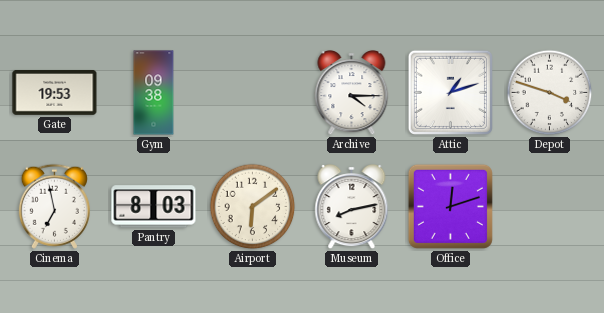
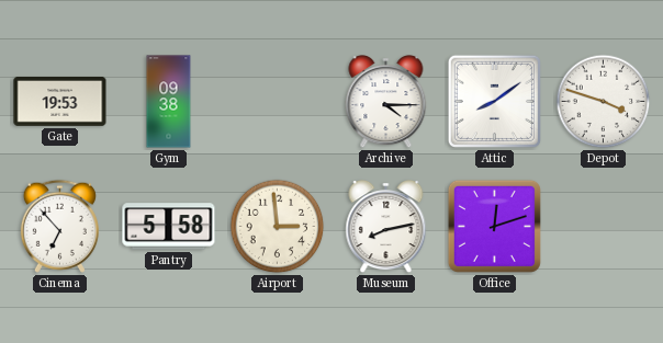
Attic: 1:12 -> 8:09
Cinema: 6:58 -> 6:53
Pantry: 8:03 -> 5:58
Airport: 6:09 -> 2:59
